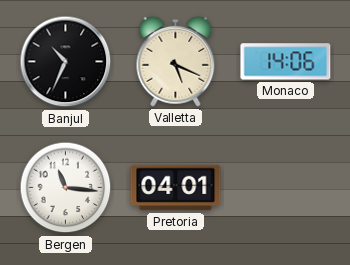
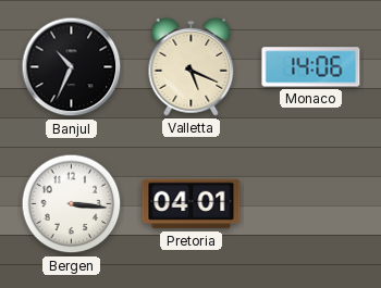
Bergen: 11:16 -> 3:16
